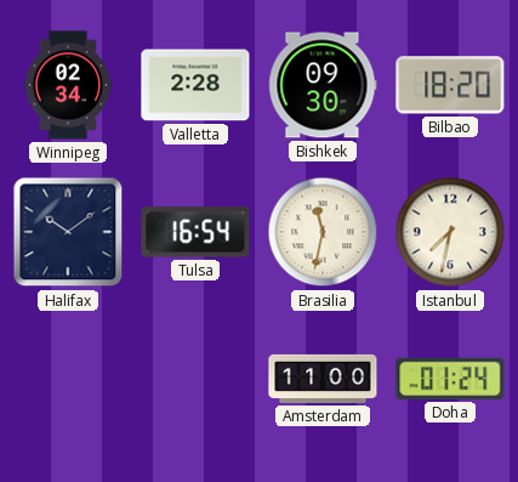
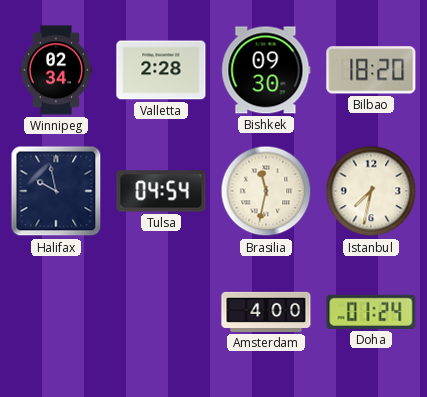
Halifax: 10:09 -> 9:58
Tulsa: 16:54 -> 04:54
Amsterdam: 11:00 -> 4:00
